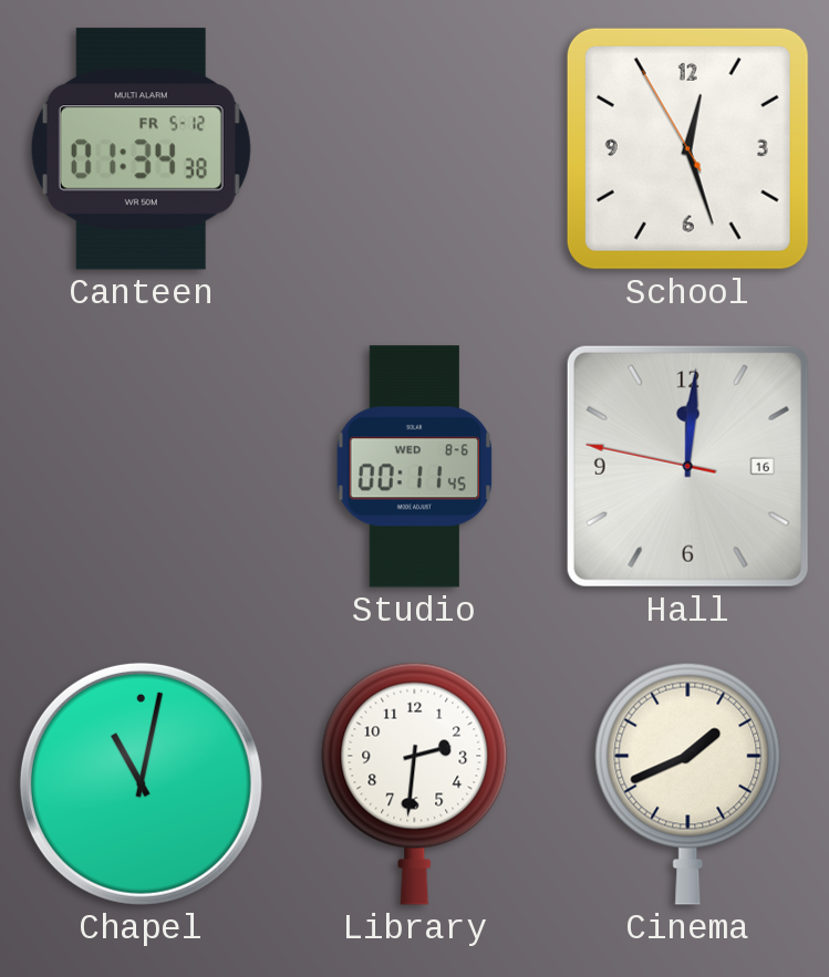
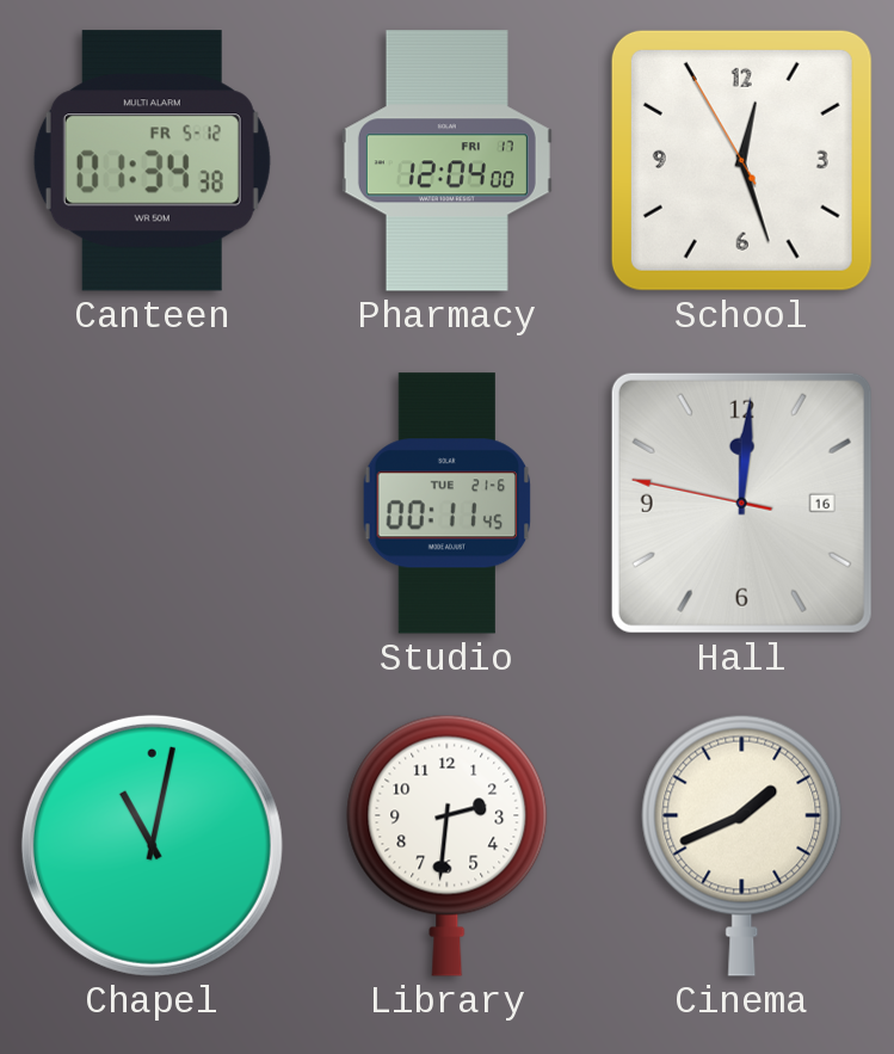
Pharmacy: none -> 12:04
Studio date: WED 8-6 -> TUE 21-6
